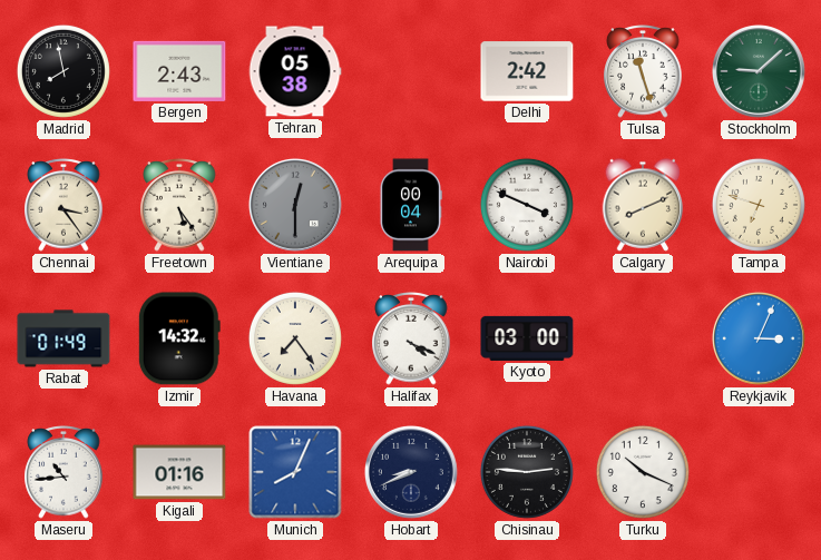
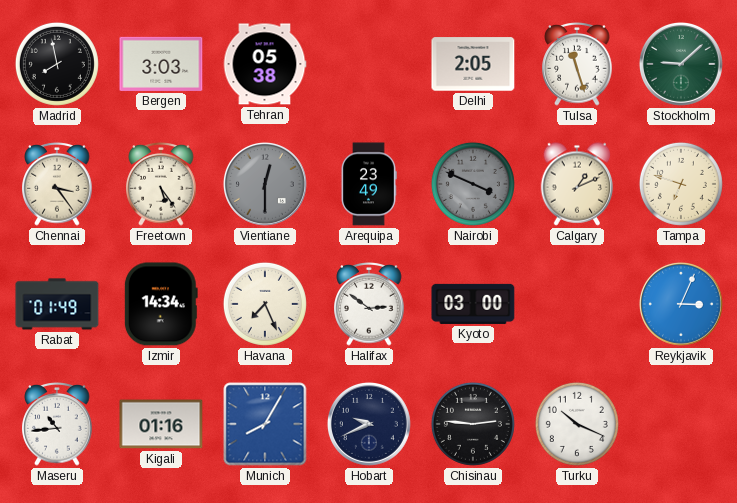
Bergen: 2:43 -> 3:03
Delhi: 2:42 -> 2:05
Arequipa: 00:04 -> 23:49
Nairobi dial: white -> grey
Calgary: 8:11 -> 1:11
Izmir: 14:32 -> 14:34
Havana: 7:24 -> 7:26
Halifax: 4:19 -> 2:51
Munich: 8:04 -> 8:05
Hobart: 8:41 -> 9:41
